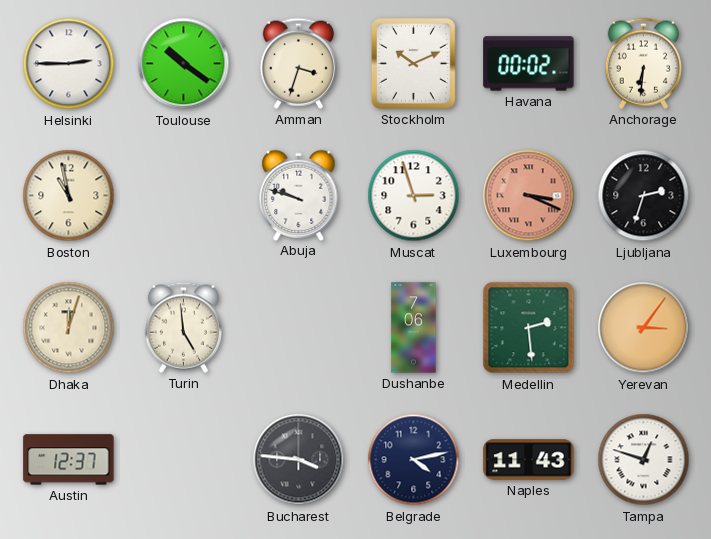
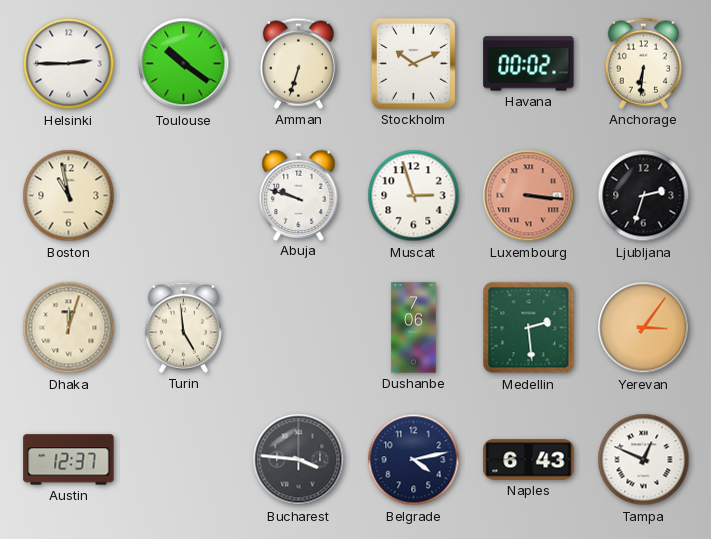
Amman: 3:33 -> 6:33
Luxembourg: 3:19 -> 3:16
Naples: 11:43 -> 6:43
Tampa: 12:48 -> 12:49
